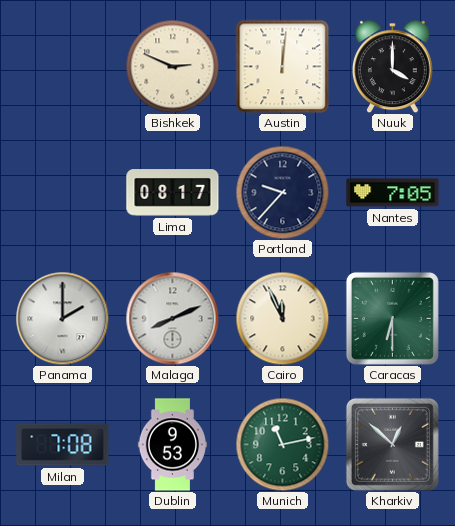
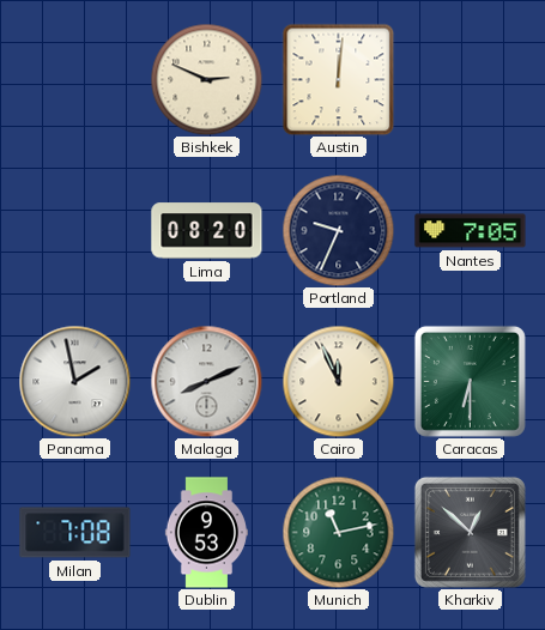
Nuuk: 4:00 -> none
Lima: 08:17 -> 08:20
Portland: 9:37 -> 9:34
Panama: 2:00 -> 1:58
